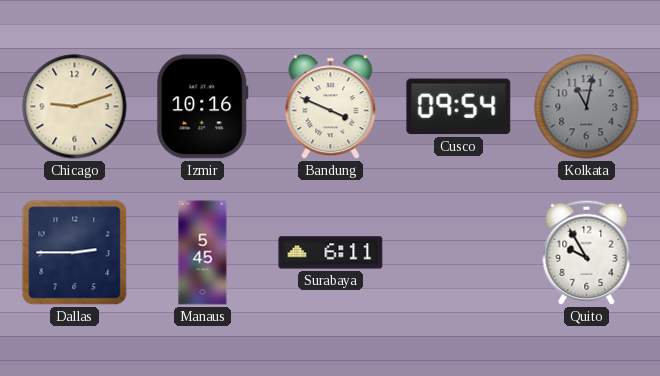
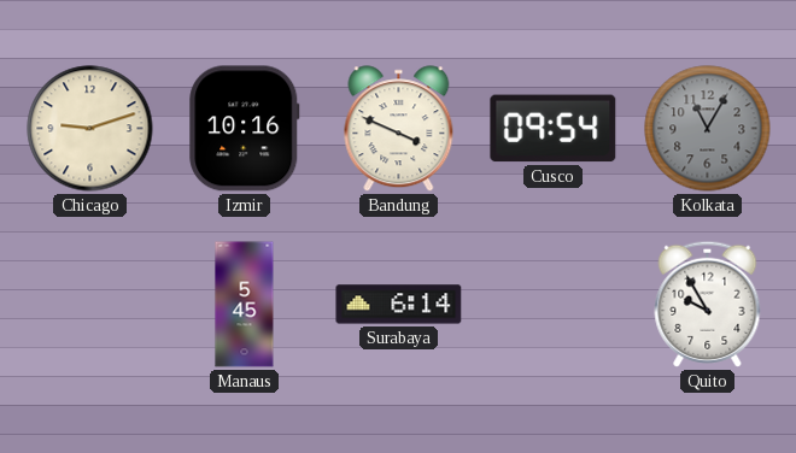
Kolkata: 11:02 -> 11:05
Dallas: 2:45 -> none
Surabaya: 6:11 -> 6:14
